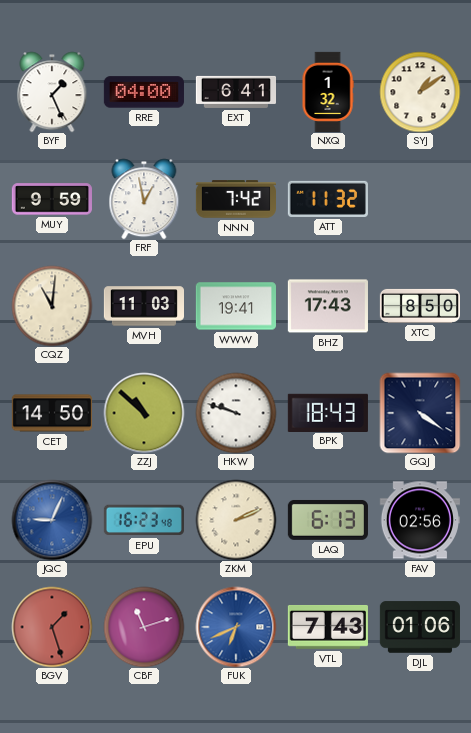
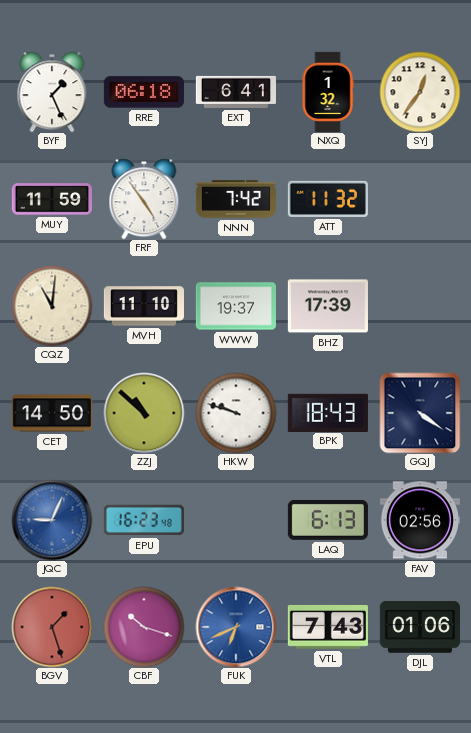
RRE: 04:00 -> 06:18
SYJ: 1:09 -> 12:36
MUY: 9:59 -> 11:59
FRF: 12:58 -> 4:54
MVH: 11:03 -> 11:10
WWW: 19:41 -> 19:37
BHZ: 17:43 -> 17:39
XTC: 8:50 -> none
ZKM: 2:11 -> none
CBF: 11:12 -> 10:18
